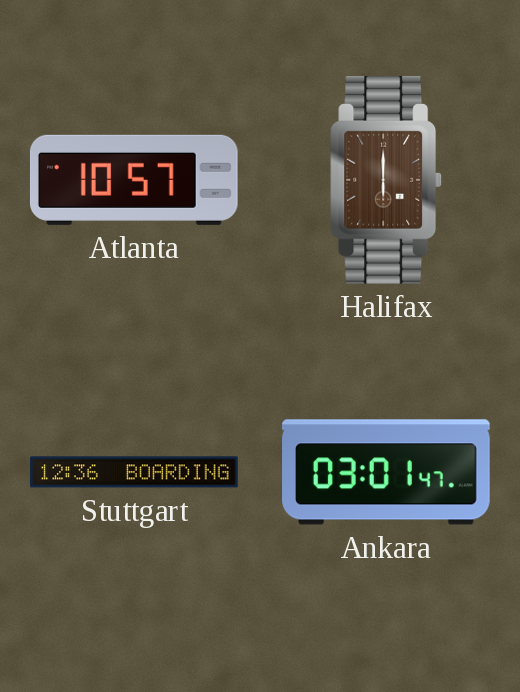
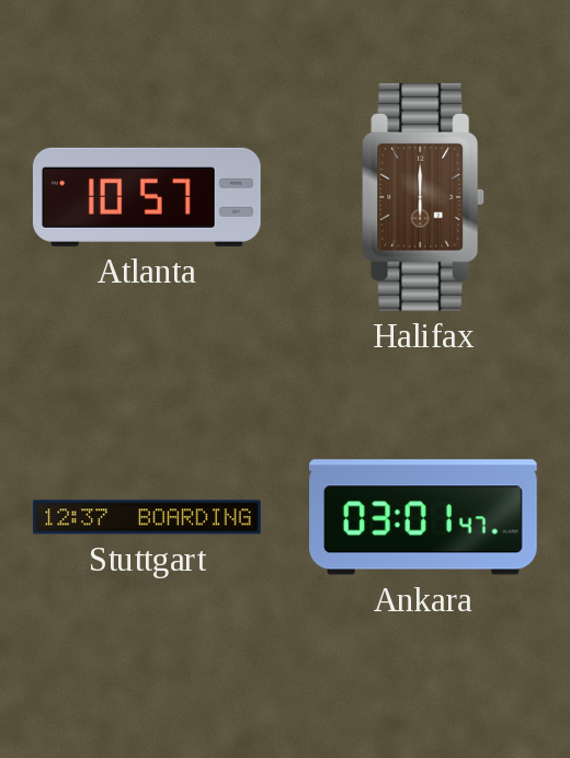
Stuttgart: 12:36 -> 12:37
